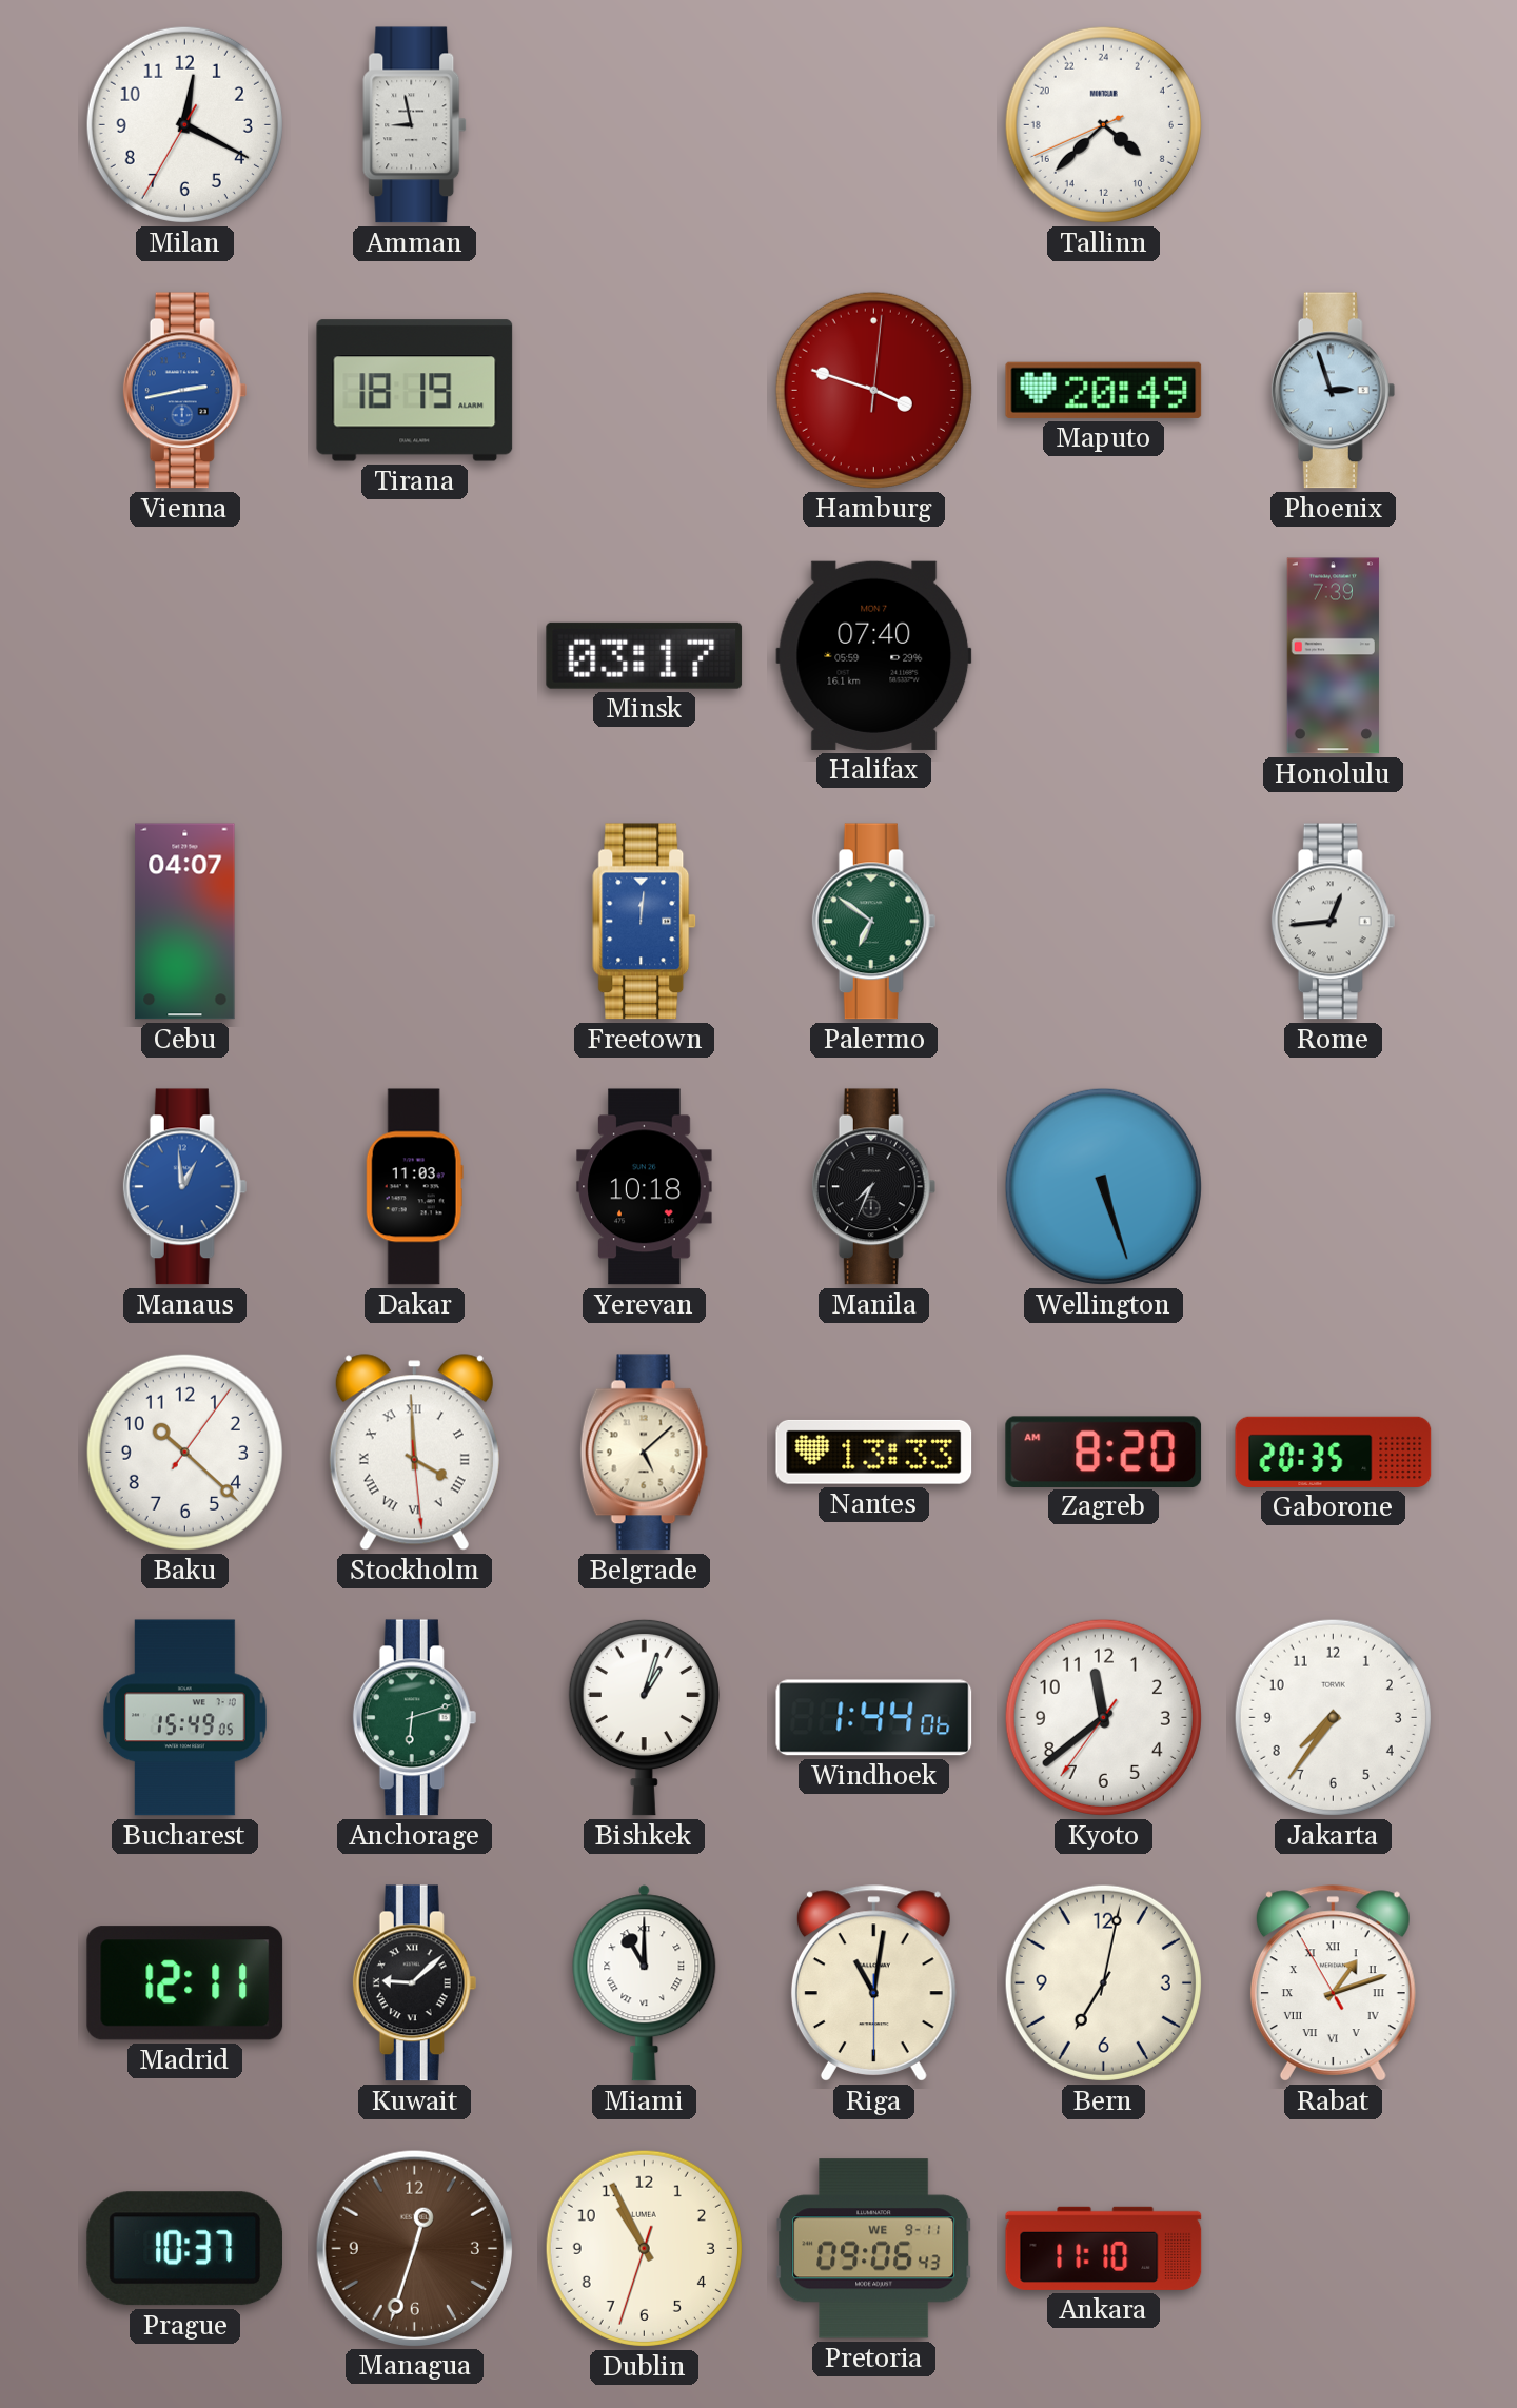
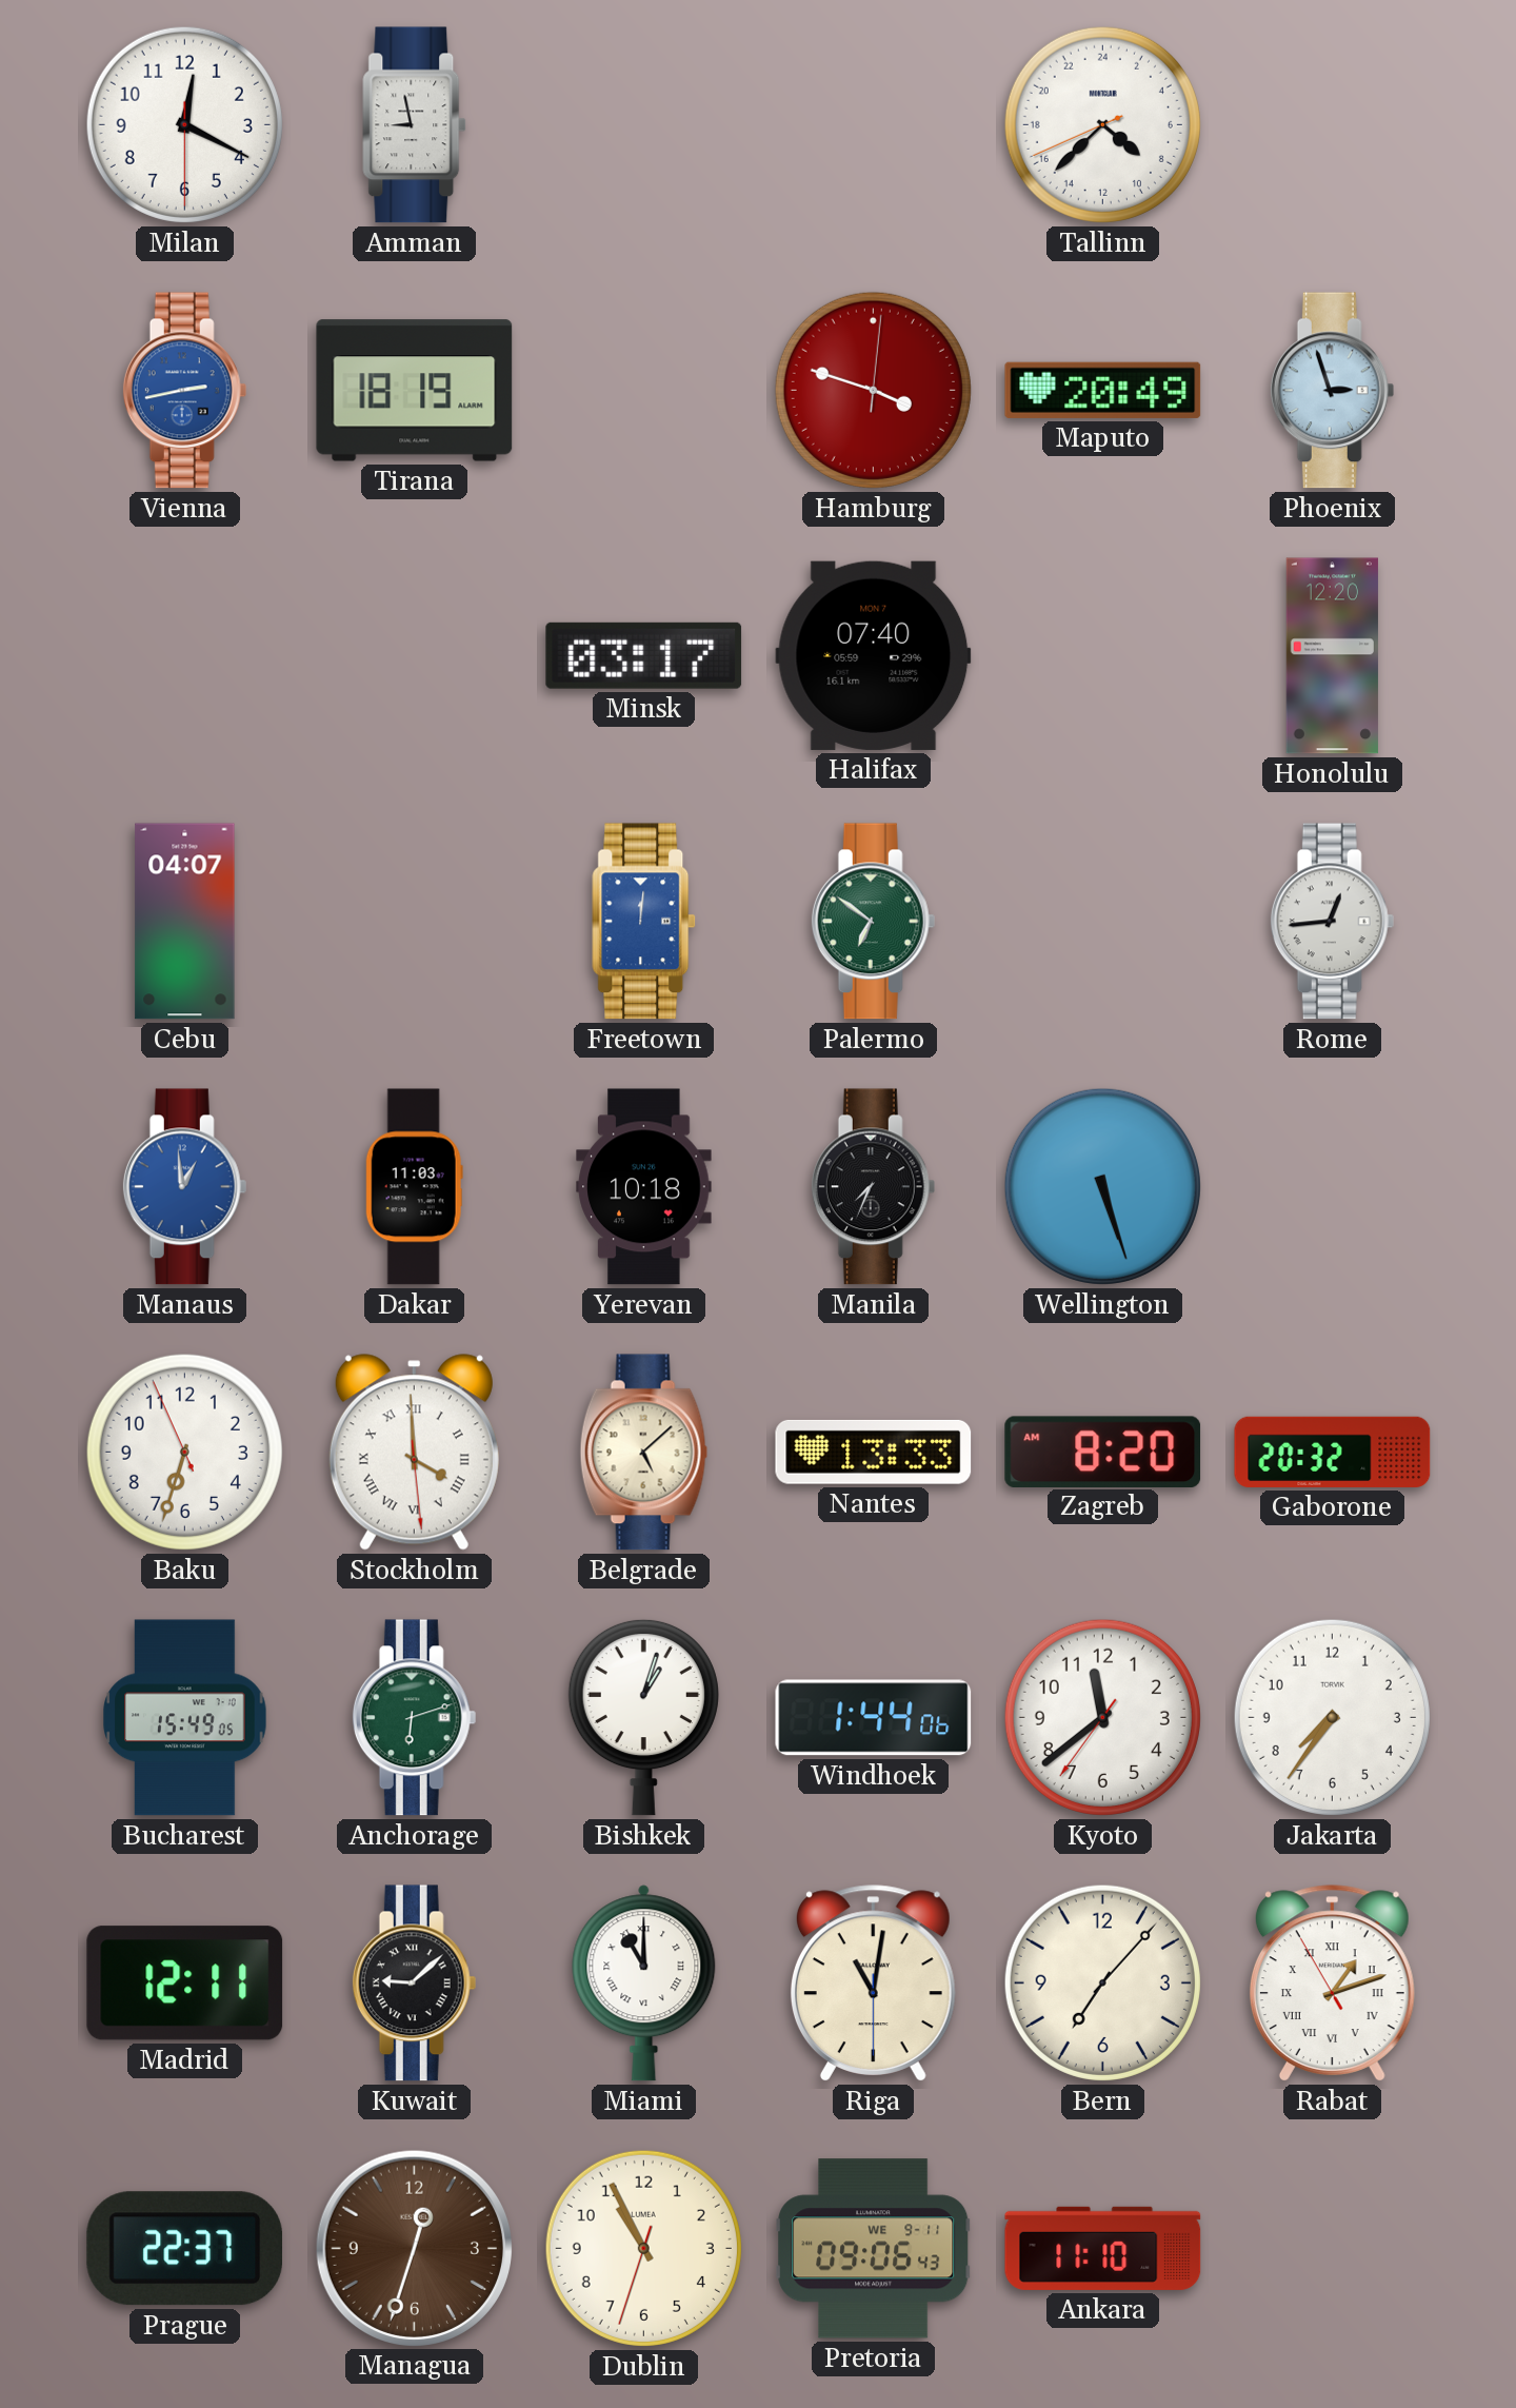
Milan: 12:19:35 -> 12:19:30
Honolulu: 7:39 -> 12:20
Baku: 10:22 -> 6:32
Gaborone: 20:35 -> 20:32
Bern: 7:02 -> 7:07
Prague: 10:37 -> 22:37
